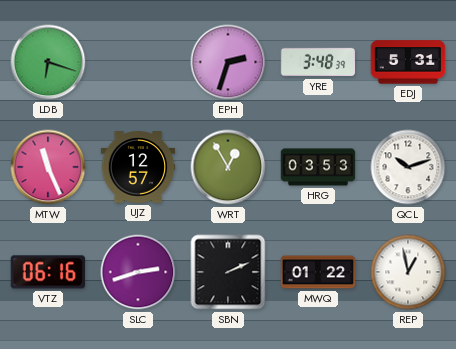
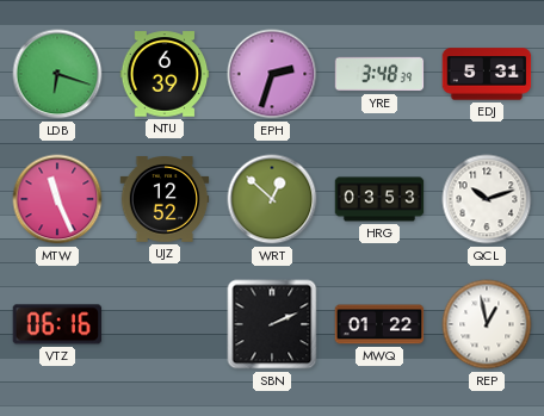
NTU: none -> 6:39
UJZ: 12:57 -> 12:52
WRT: 12:55 -> 12:52
SLC: 2:42 -> none
